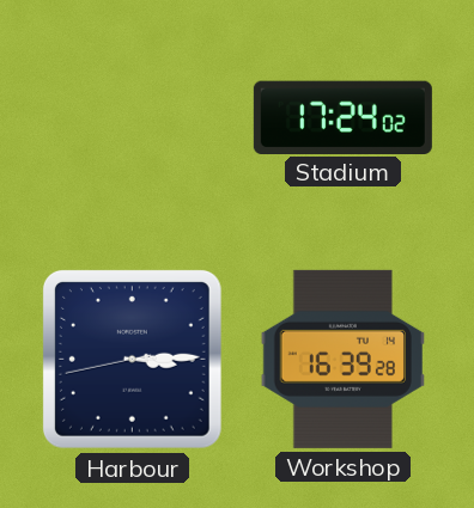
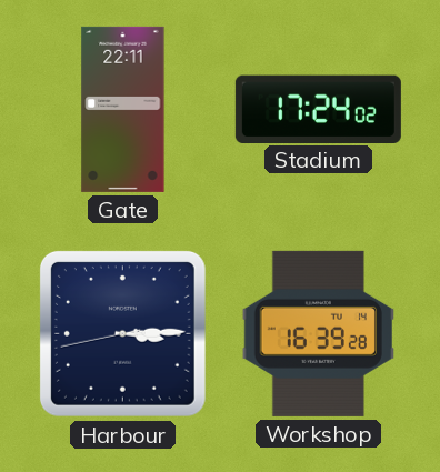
Gate: none -> 22:11
